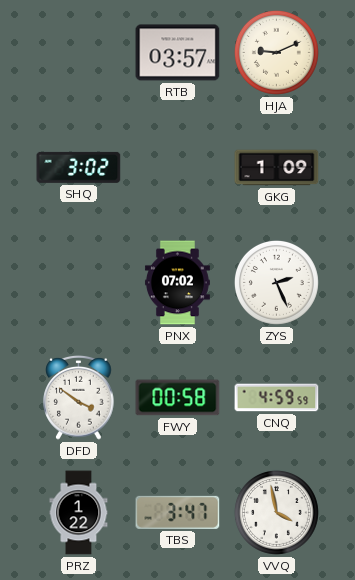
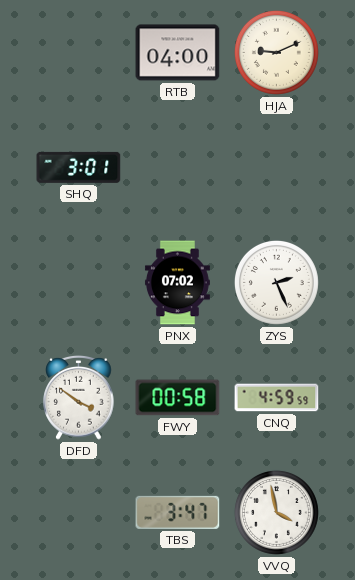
RTB: 03:57 -> 04:00
SHQ: 3:02 -> 3:01
GKG: 1:09 -> none
PRZ: 1:22 -> none
